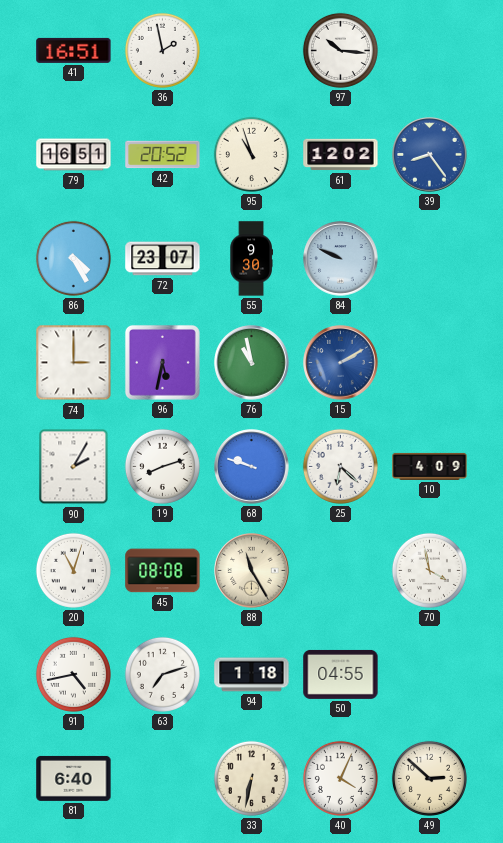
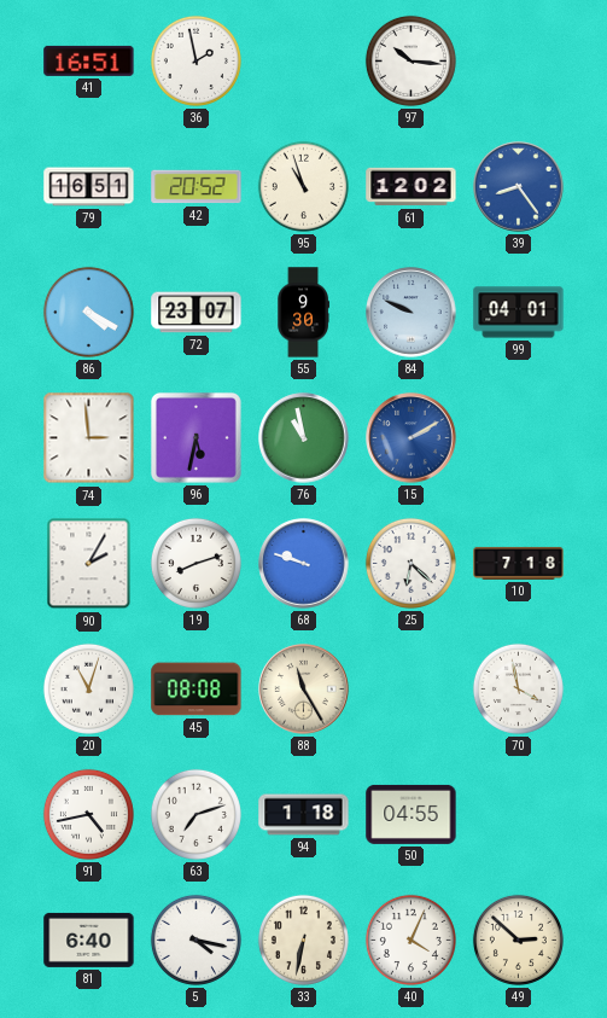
86: 4:25 -> 4:20
99: none -> 04:01
74: 3:00 -> 2:59
10: 4:09 -> 7:18
5: none -> 4:17
